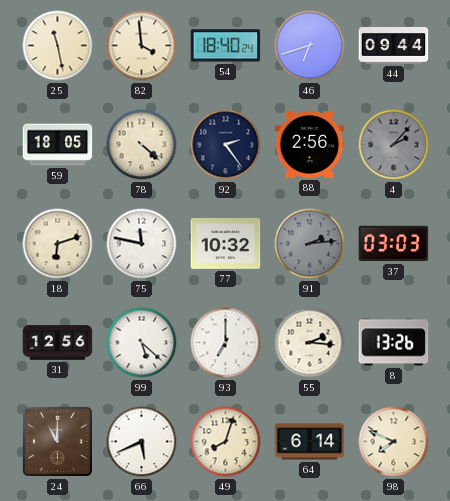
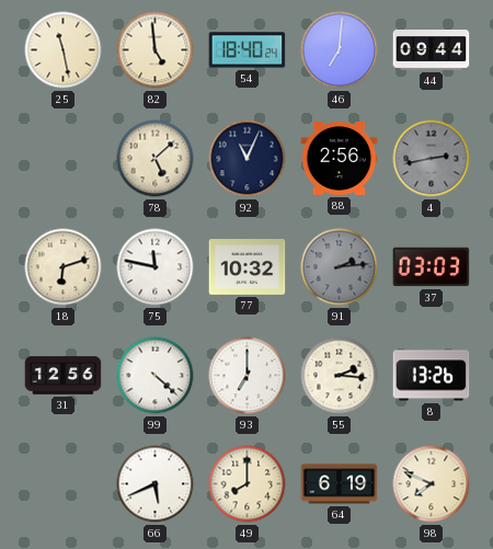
82: 3:59 -> 4:59
46: 6:42 -> 7:01
59: 18:05 -> none
78: 4:22 -> 5:08
92: 2:24 -> 11:04
4: 2:07 -> 2:43
99: 5:22 -> 4:22
24: 11:00 -> none
49: 8:03 -> 8:00
64: 6:14 -> 6:19
